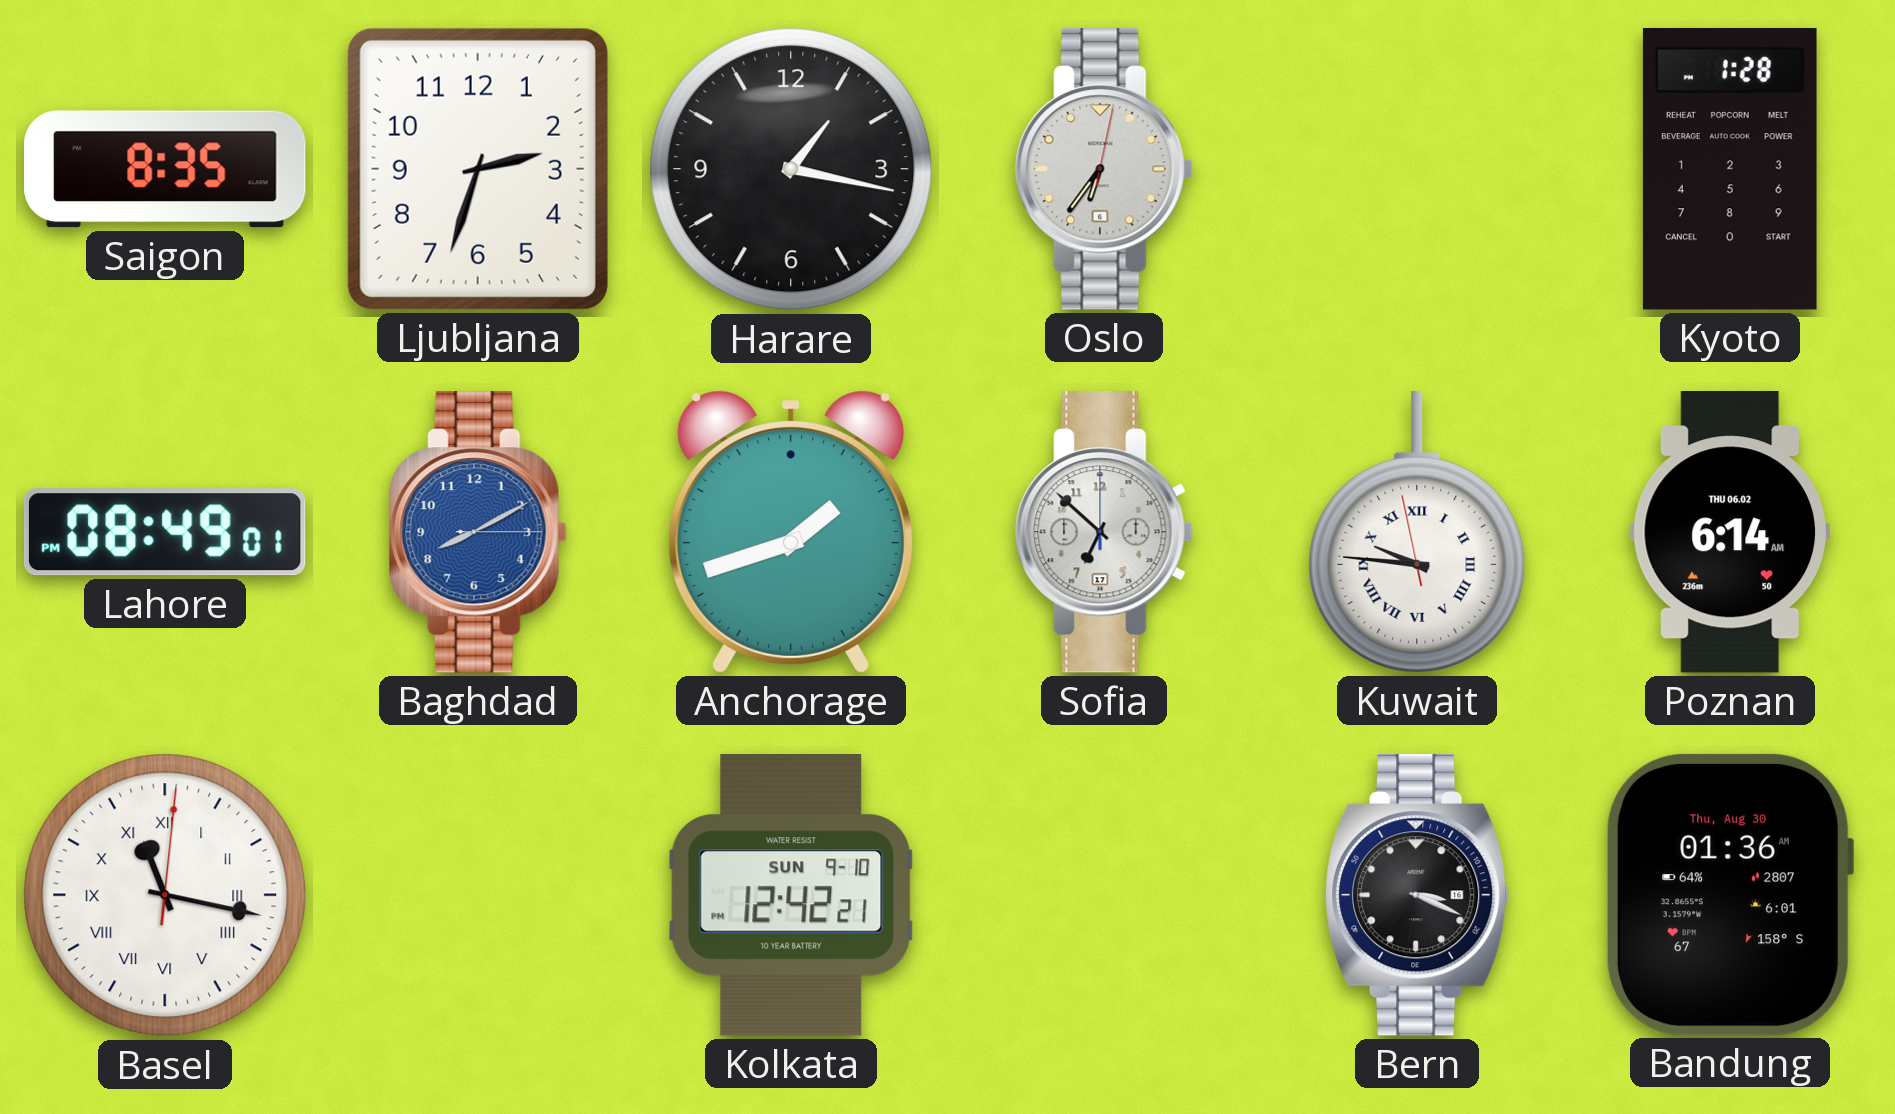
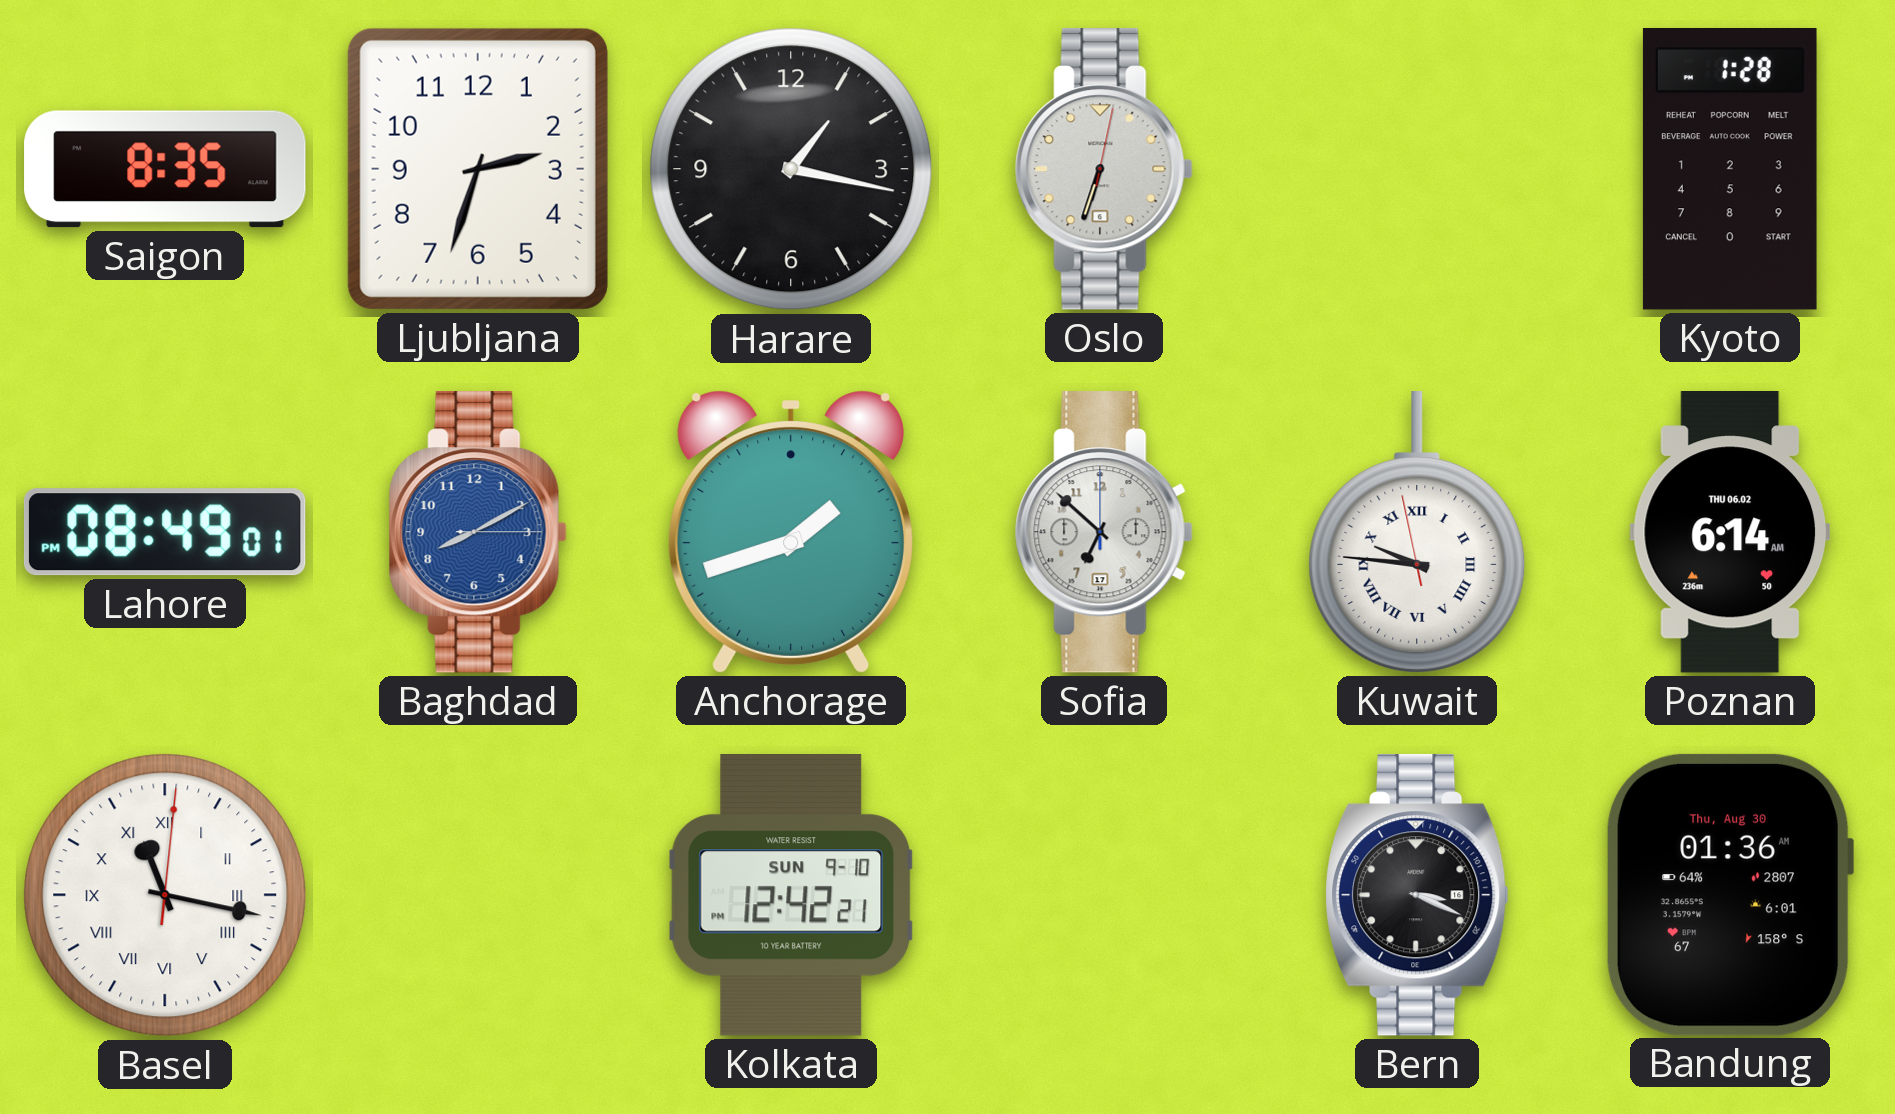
Oslo: 6:36 -> 6:33
